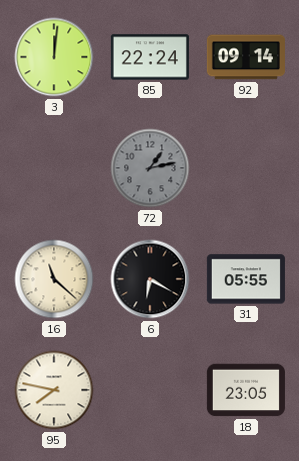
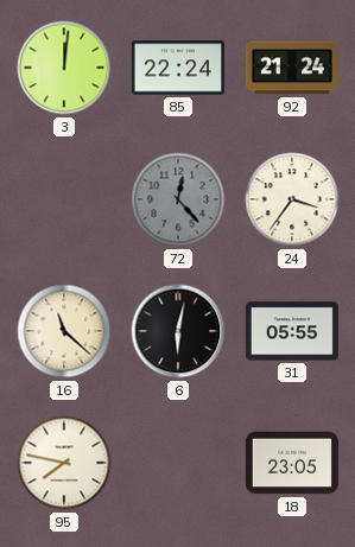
92: 09:14 -> 21:24
72: 1:13 -> 12:23
24: none -> 3:36
6: 6:20 -> 6:02
